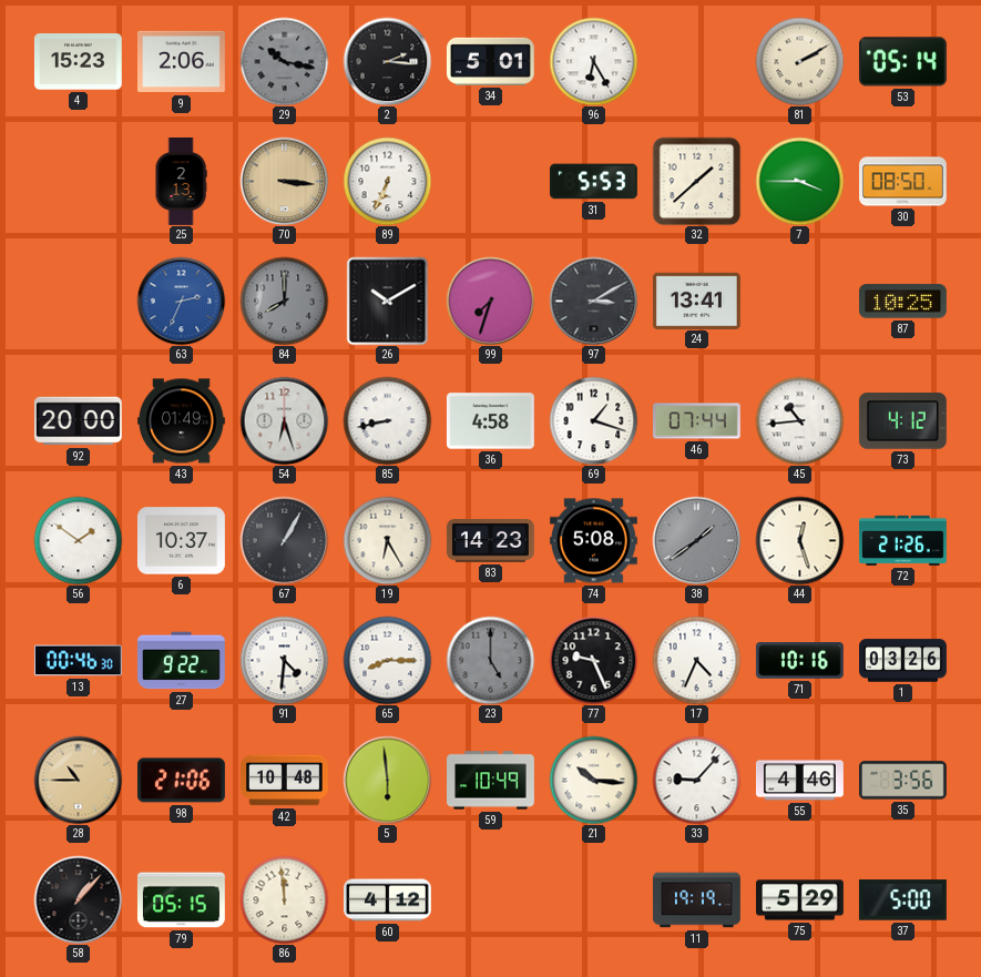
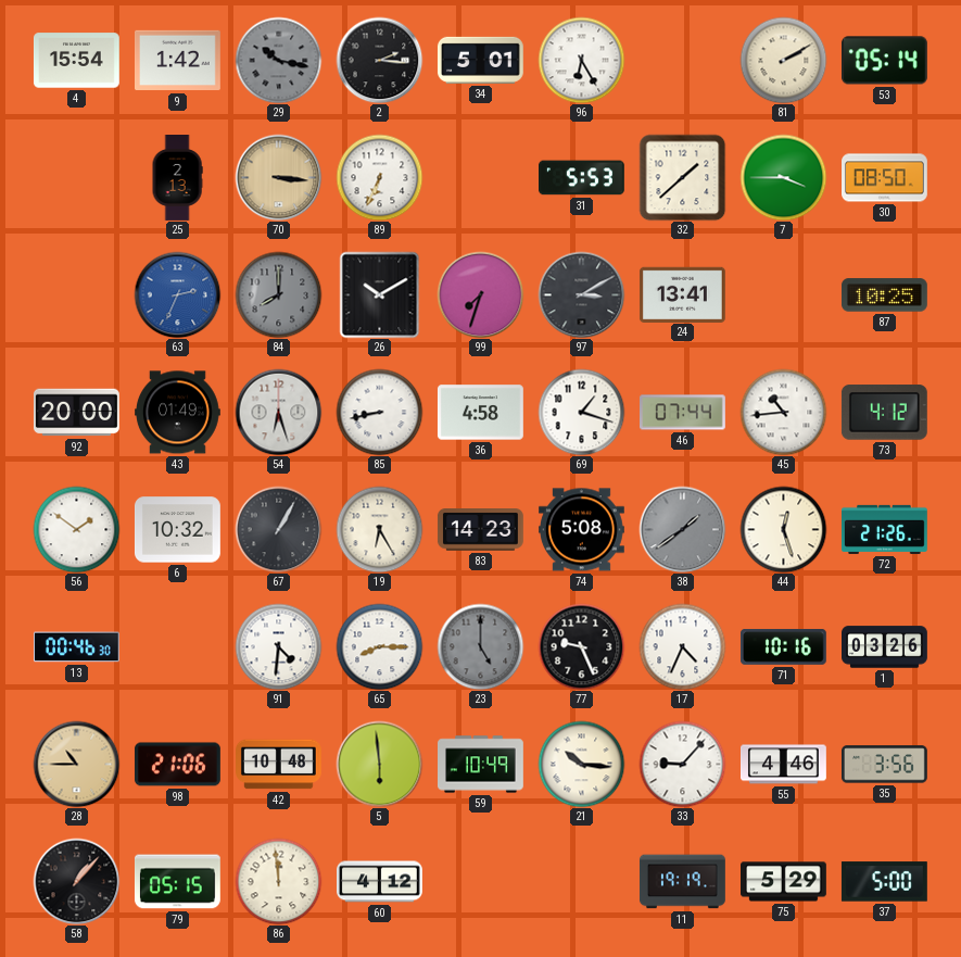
4: 15:23 -> 15:54
9: 2:06 -> 1:42
6: 10:37 -> 10:32
27: 9:22 -> none
